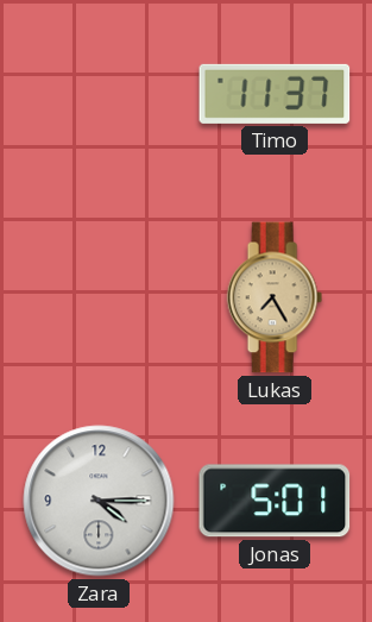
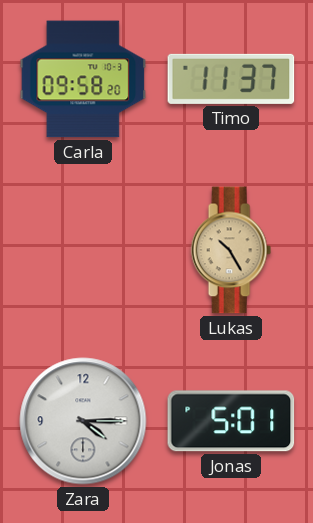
Carla: none -> 09:58
Lukas: 7:25 -> 10:25
